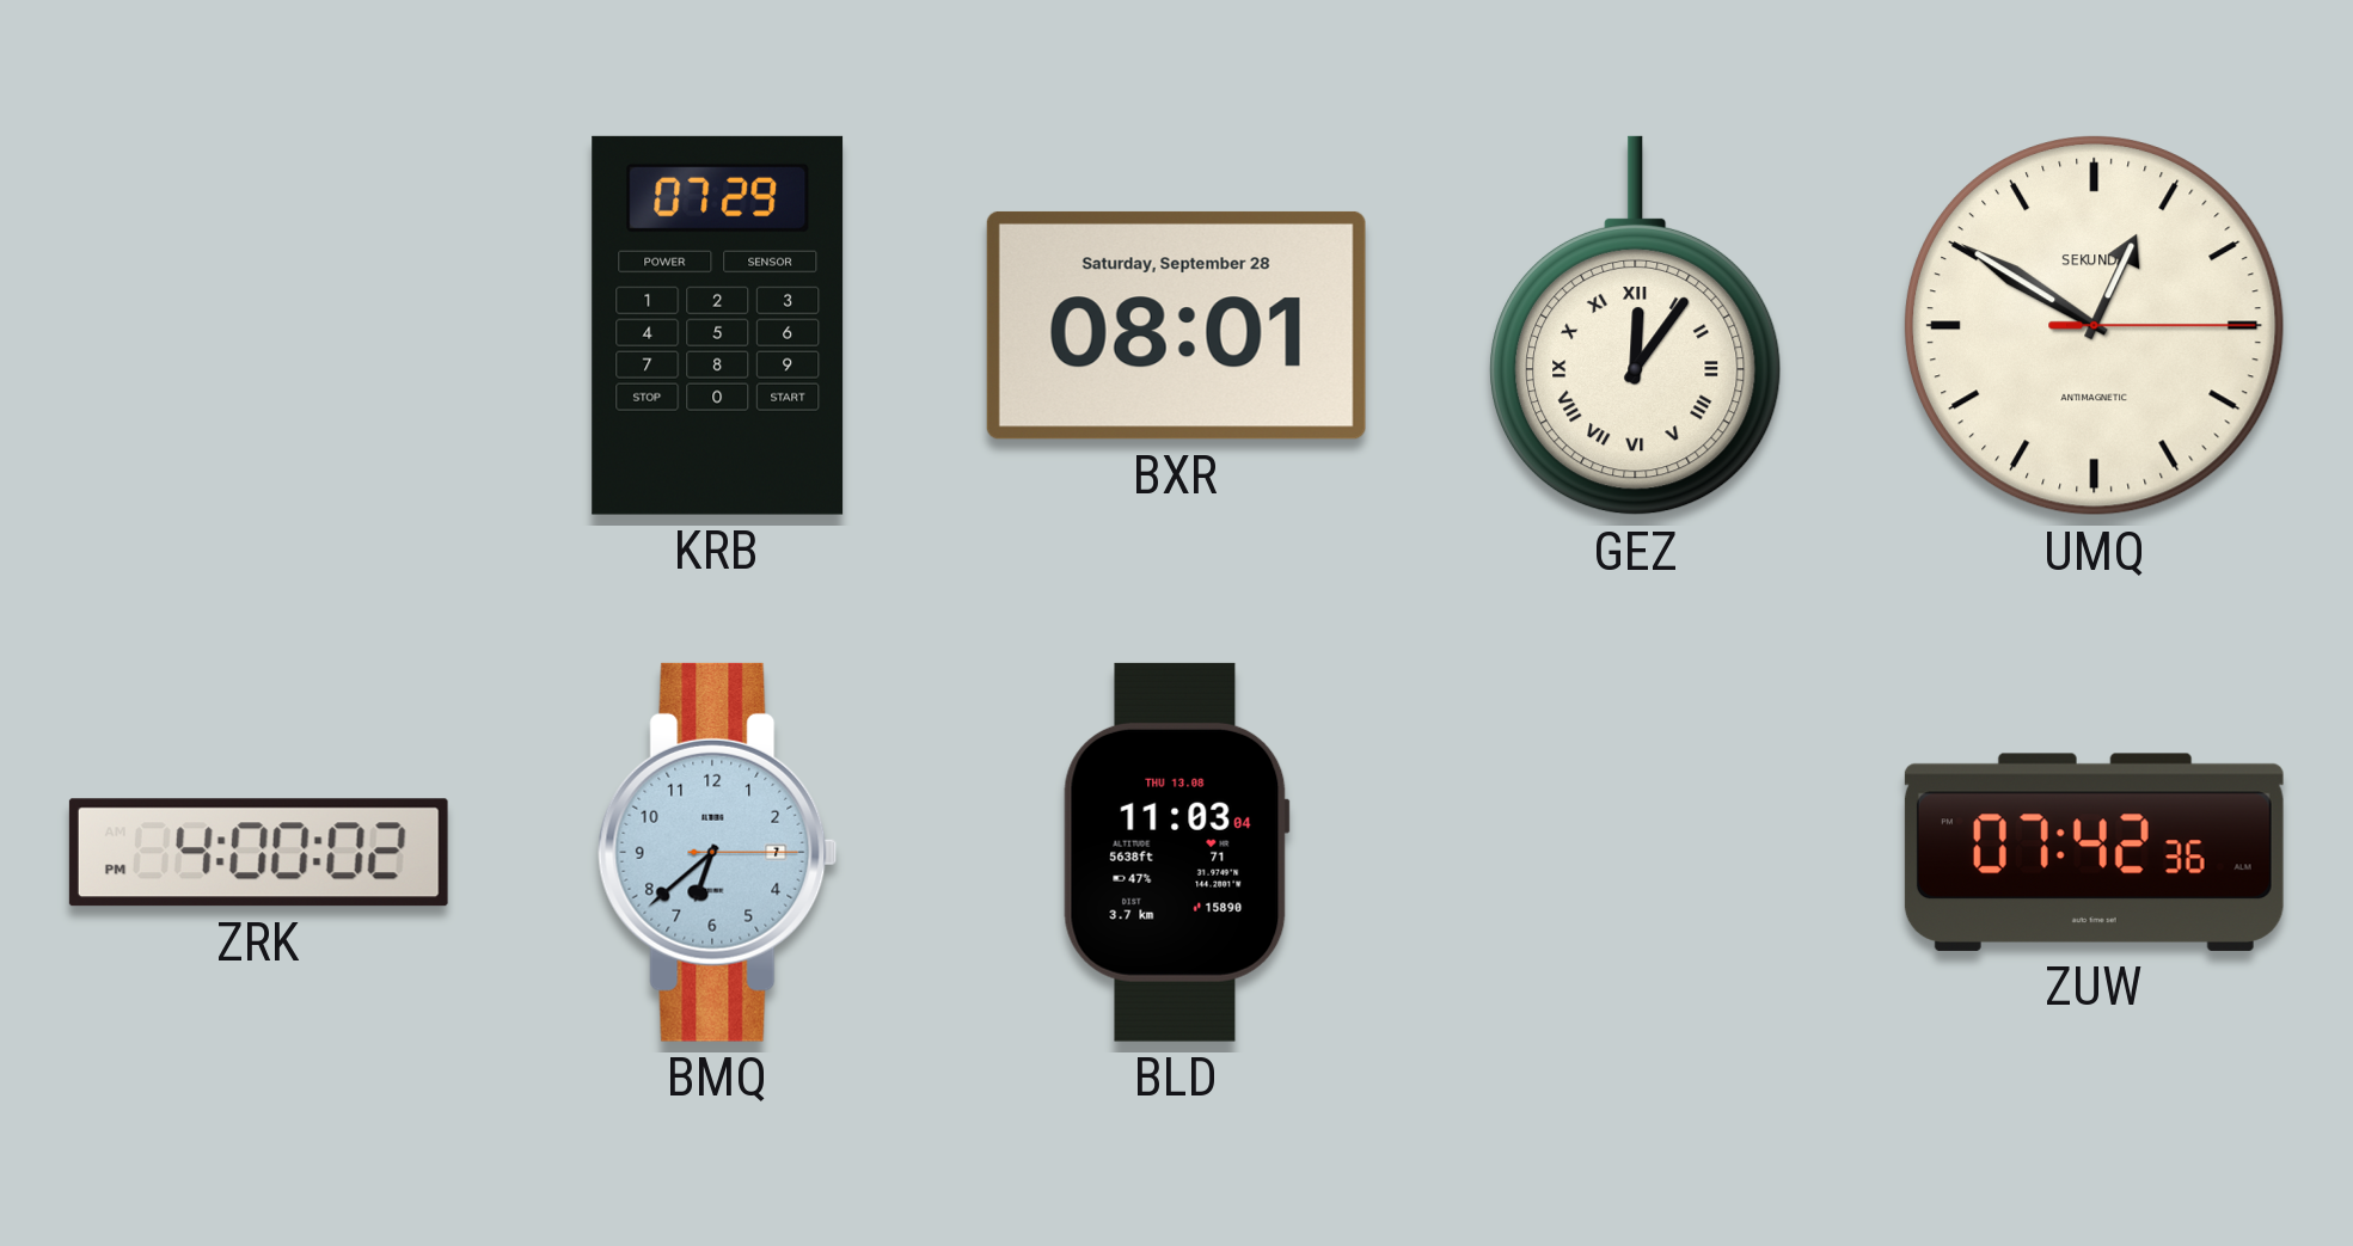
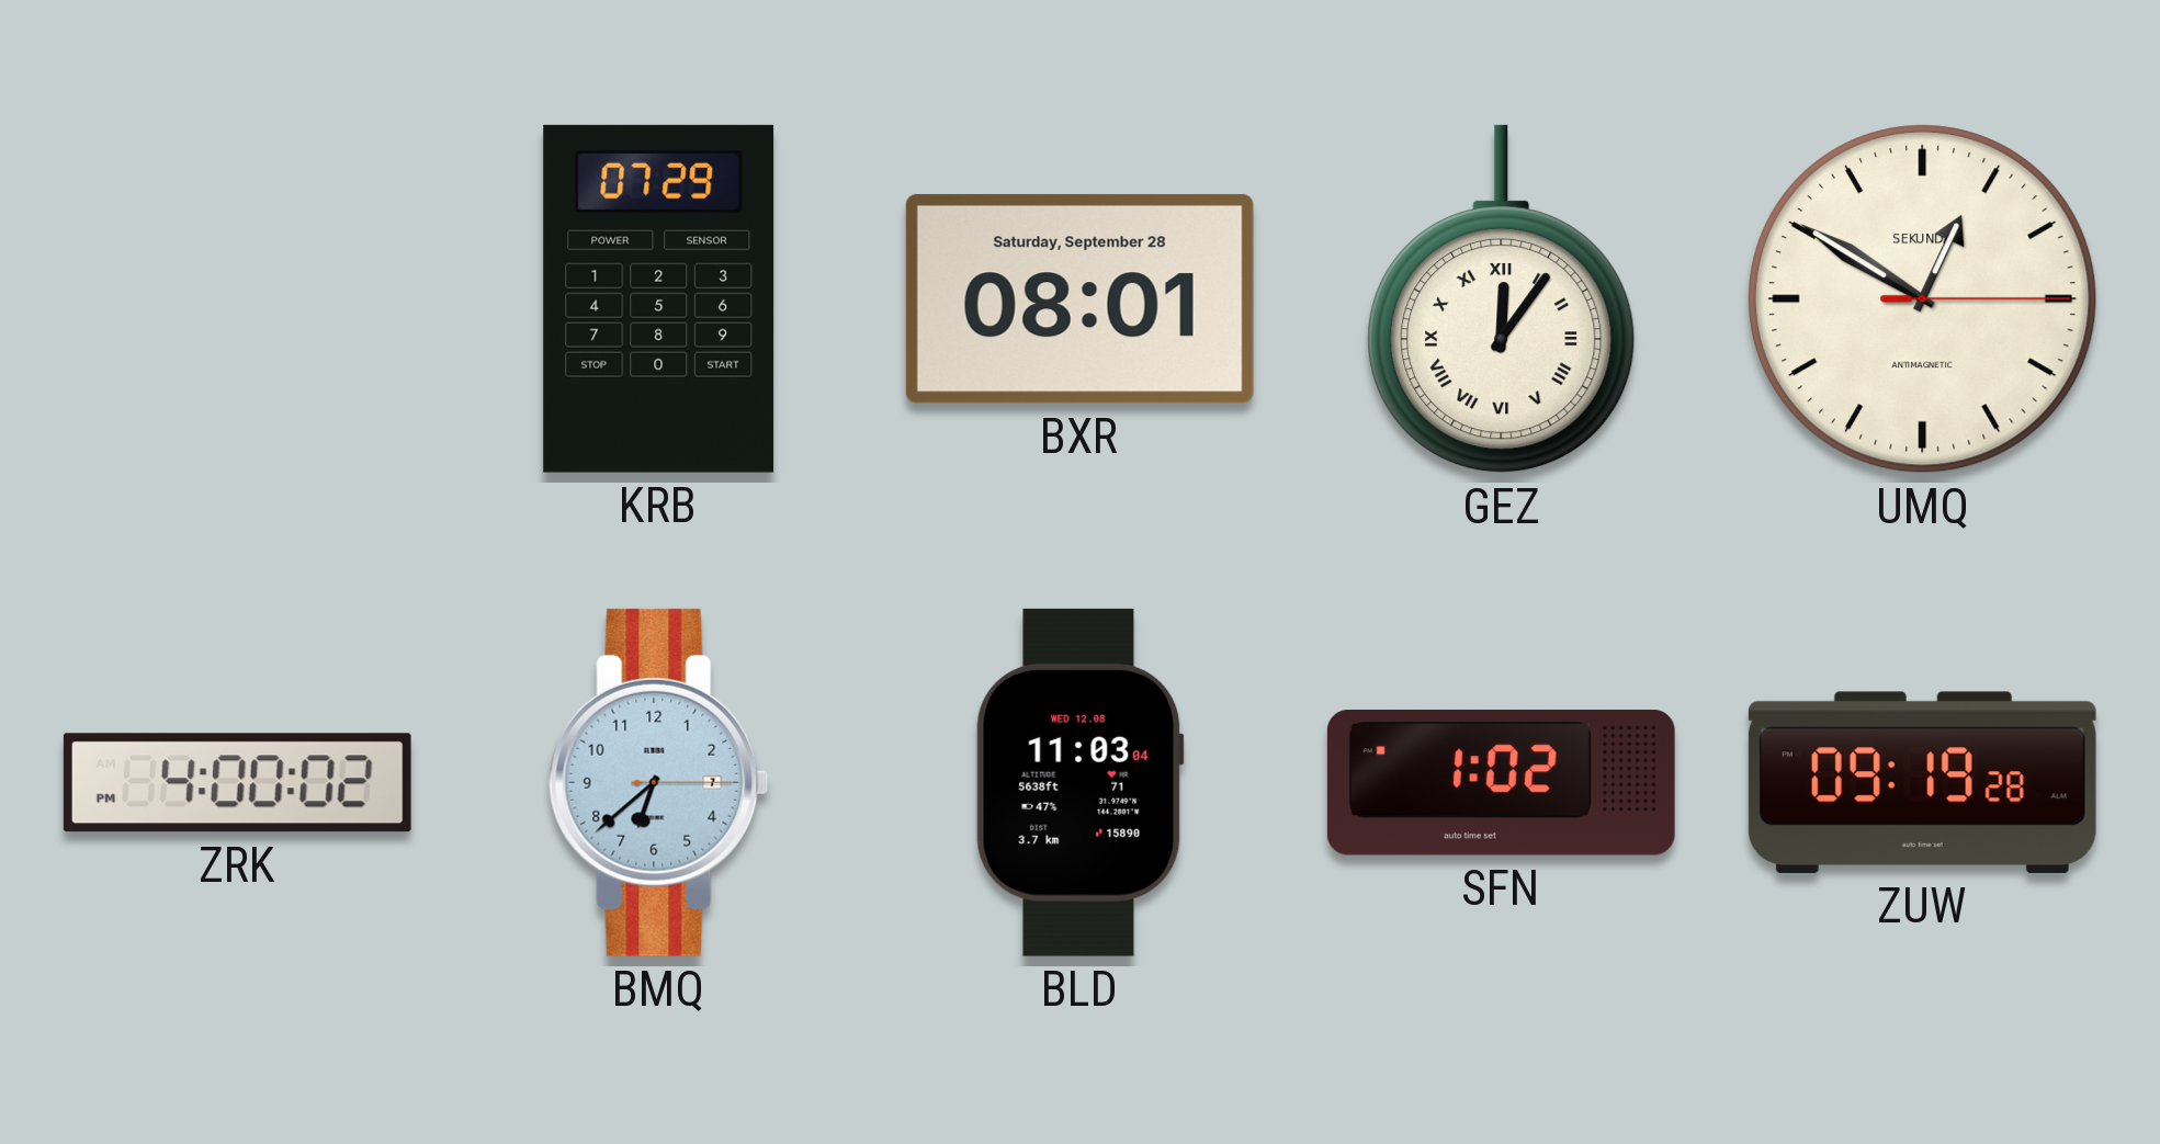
BLD date: THU 13.08 -> WED 12.08
SFN: none -> 1:02
ZUW: 07:42 -> 09:19
